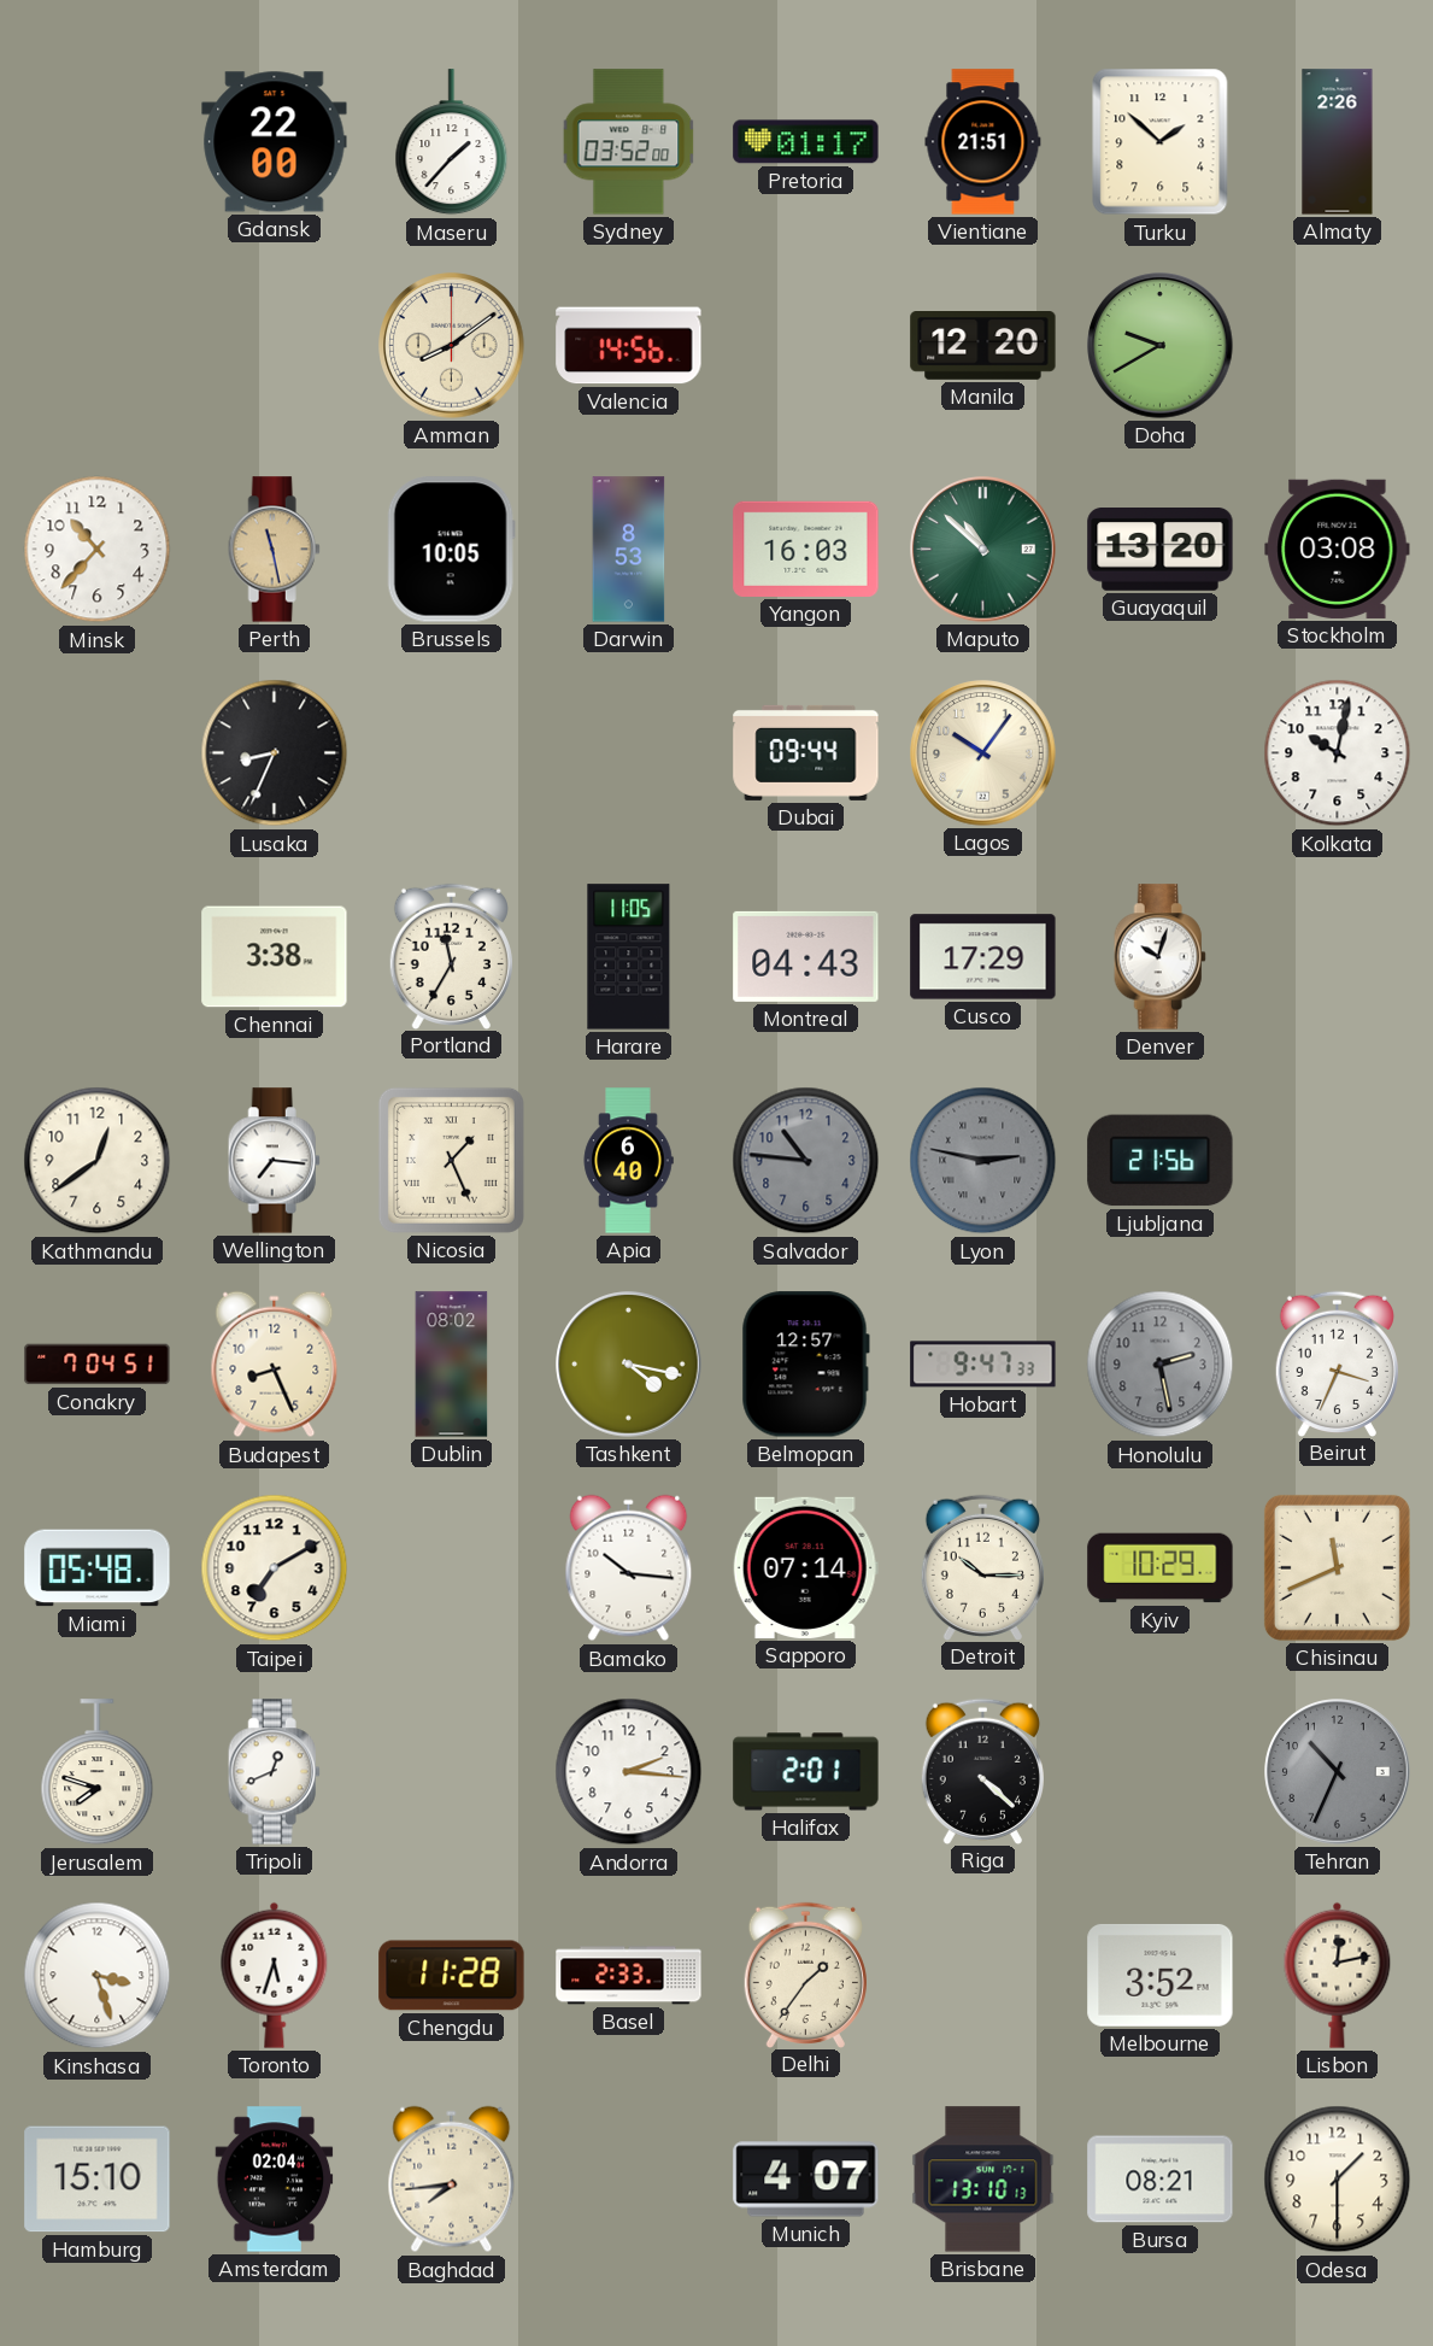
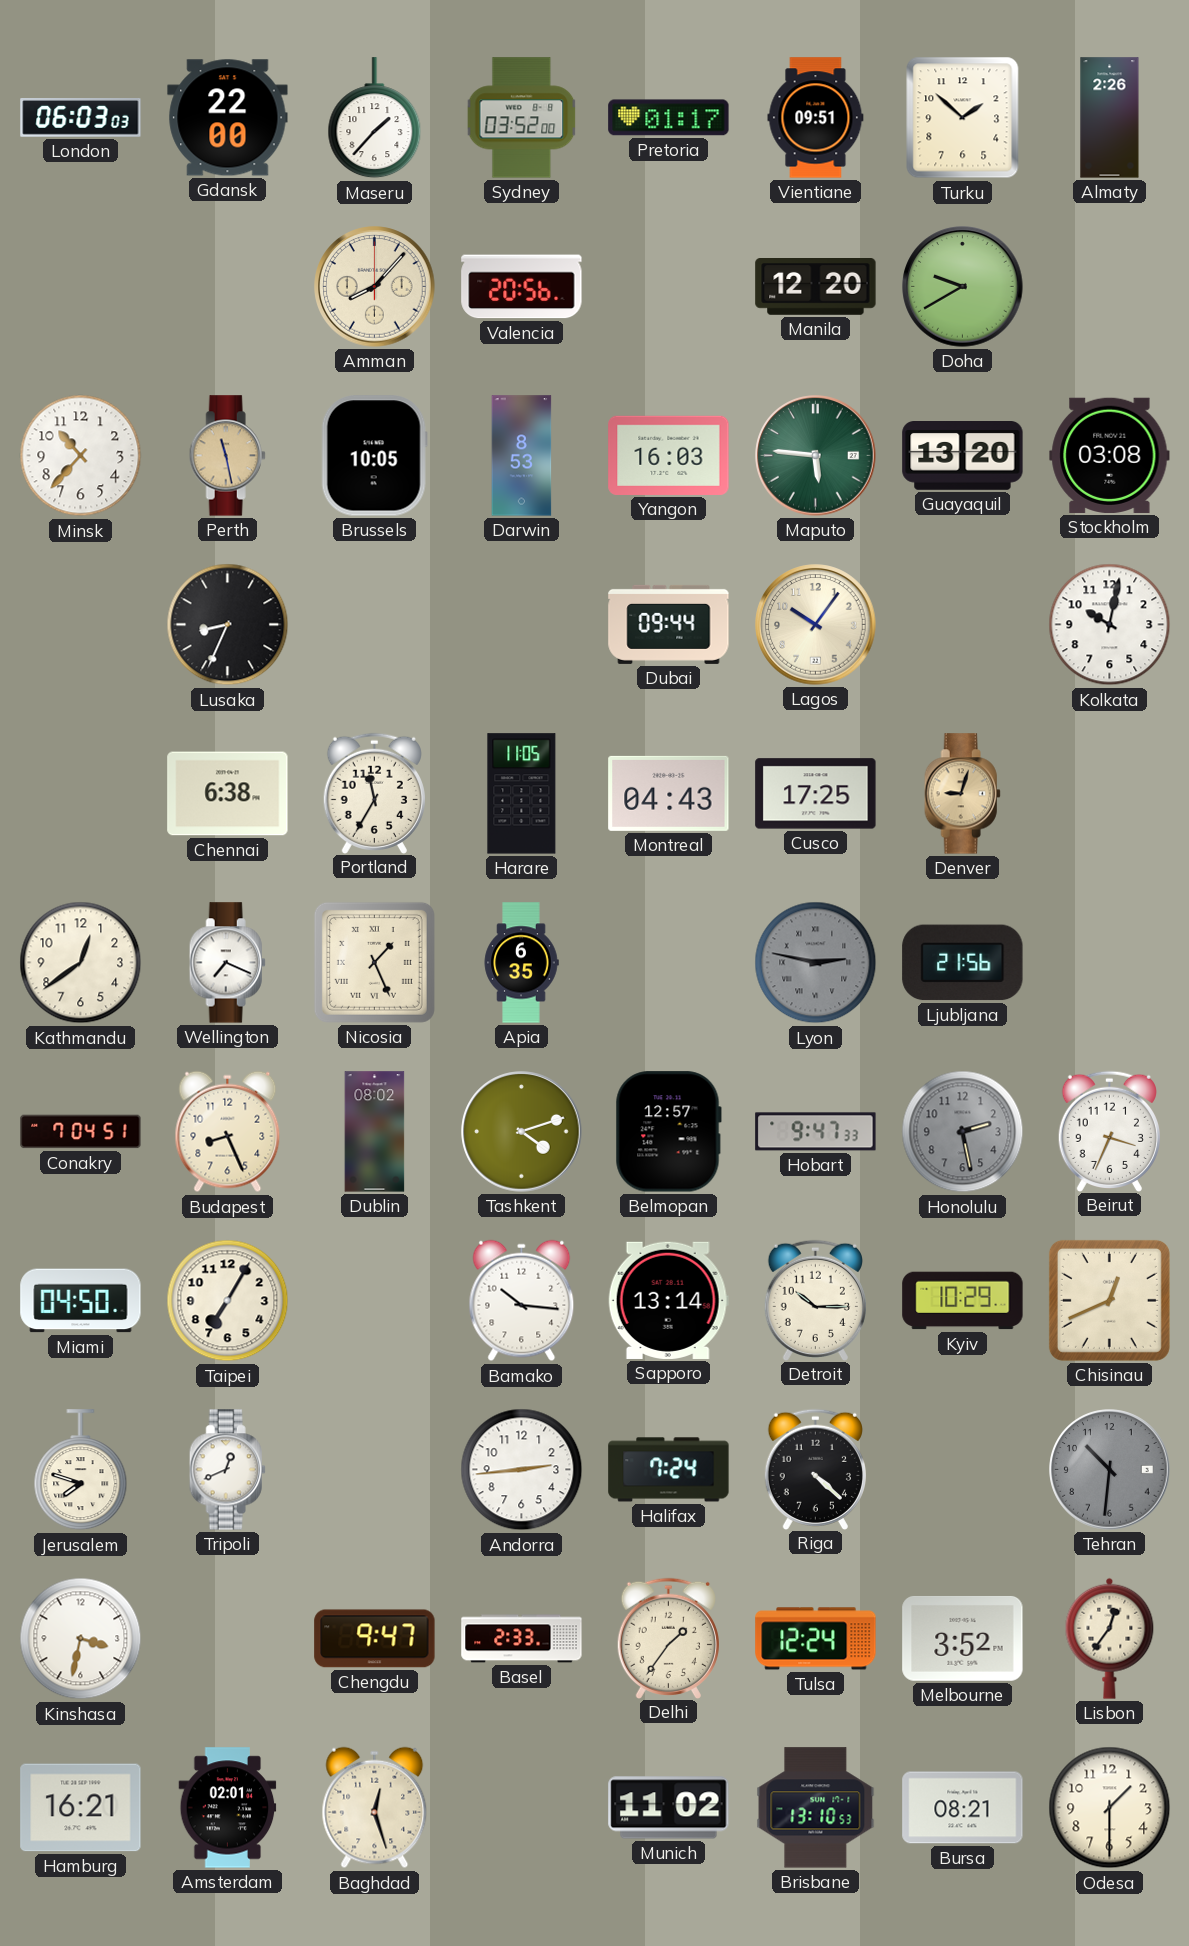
London: none -> 06:03
Vientiane: 21:51 -> 09:51
Amman: 8:09 -> 8:07
Valencia: 14:56 -> 20:56
Maputo: 10:52 -> 5:46
Chennai: 3:38 -> 6:38
Cusco: 17:29 -> 17:25
Denver: 10:03 -> 9:03
Denver dial: white -> champagne
Wellington: 7:16 -> 7:19
Apia: 6:40 -> 6:35
Salvador: 10:46 -> none
Tashkent: 4:17 -> 4:12
Miami: 05:48 -> 04:50
Taipei: 7:10 -> 7:05
Sapporo: 07:14 -> 13:14
Chisinau: 11:41 -> 12:41
Andorra: 2:16 -> 2:44
Halifax: 2:01 -> 7:24
Tehran: 10:34 -> 10:31
Kinshasa: 3:27 -> 3:32
Toronto: 5:33 -> none
Chengdu: 11:28 -> 9:47
Tulsa: none -> 12:24
Lisbon: 12:13 -> 12:36
Hamburg: 15:10 -> 16:21
Amsterdam: 02:04 -> 02:01
Baghdad: 7:44 -> 12:27
Munich: 4:07 -> 11:02
Brisbane: 13:10:13 -> 13:10:53
